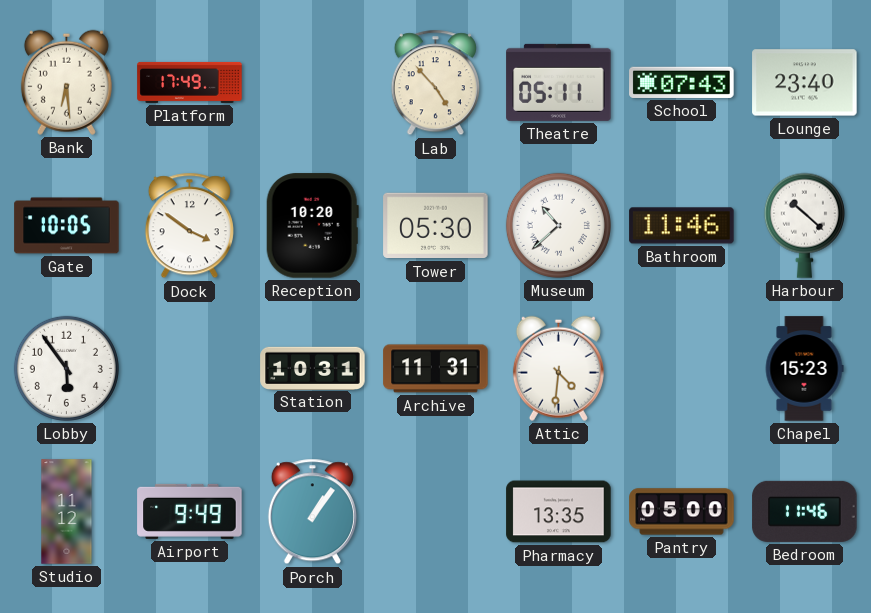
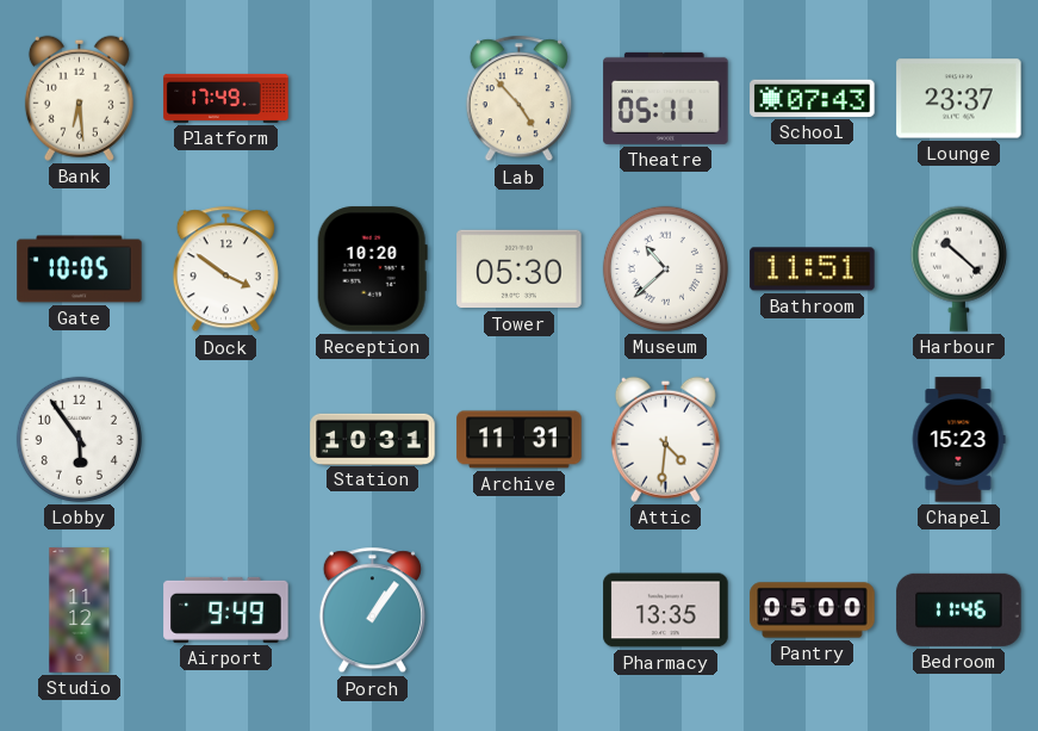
Lounge: 23:40 -> 23:37
Bathroom: 11:46 -> 11:51
